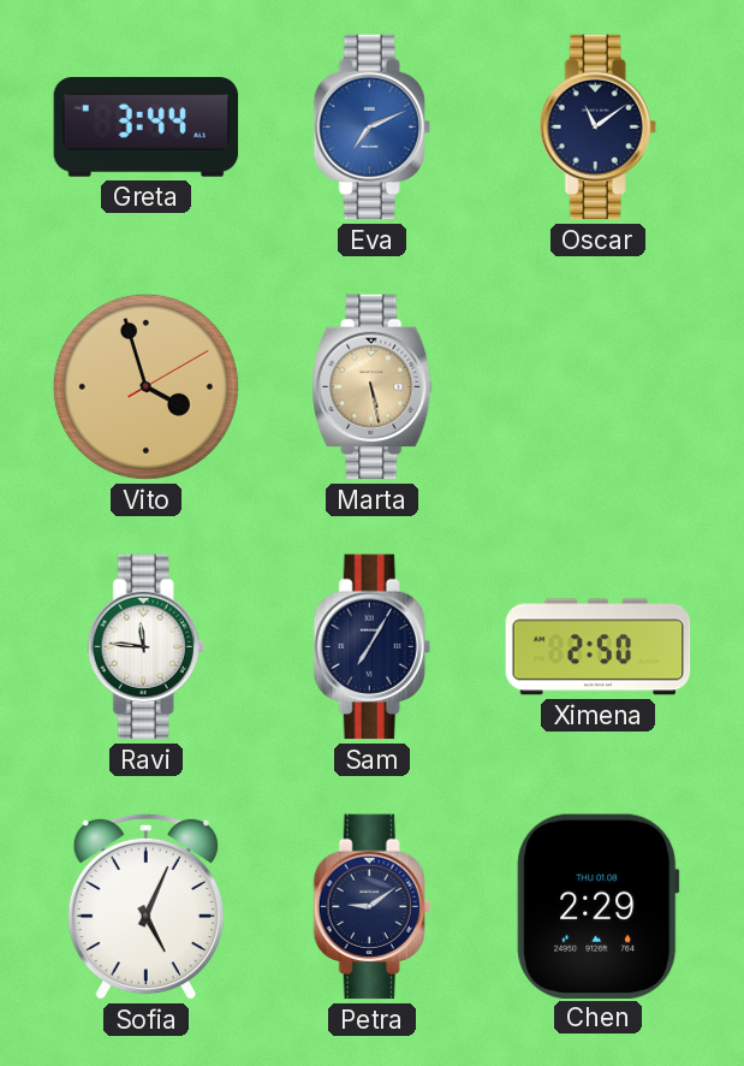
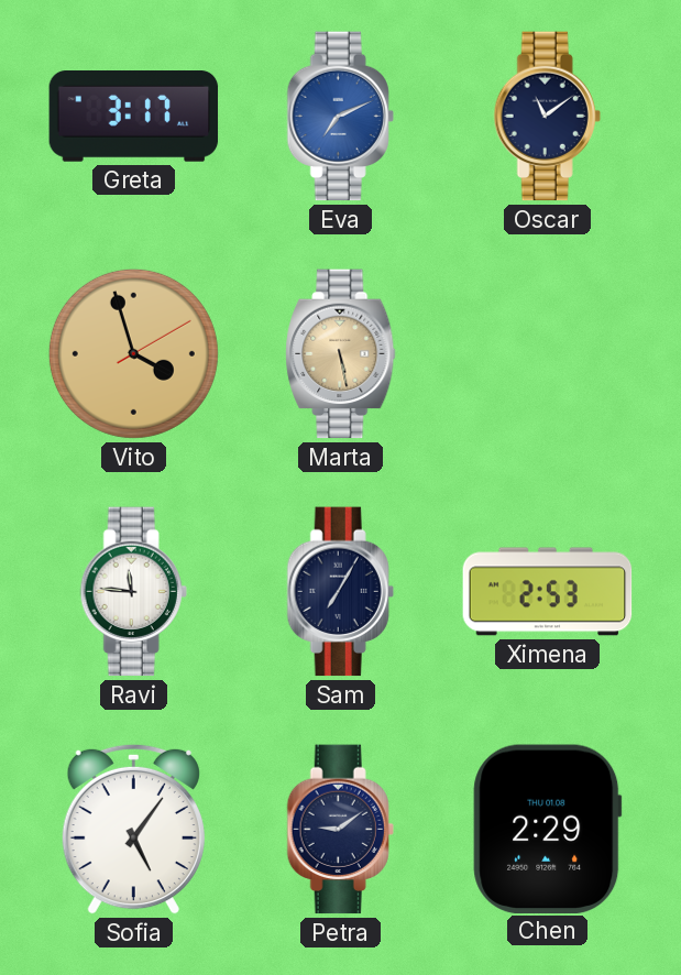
Greta: 3:44 -> 3:17
Ximena: 2:50 -> 2:53
Sofia: 5:04 -> 5:06
